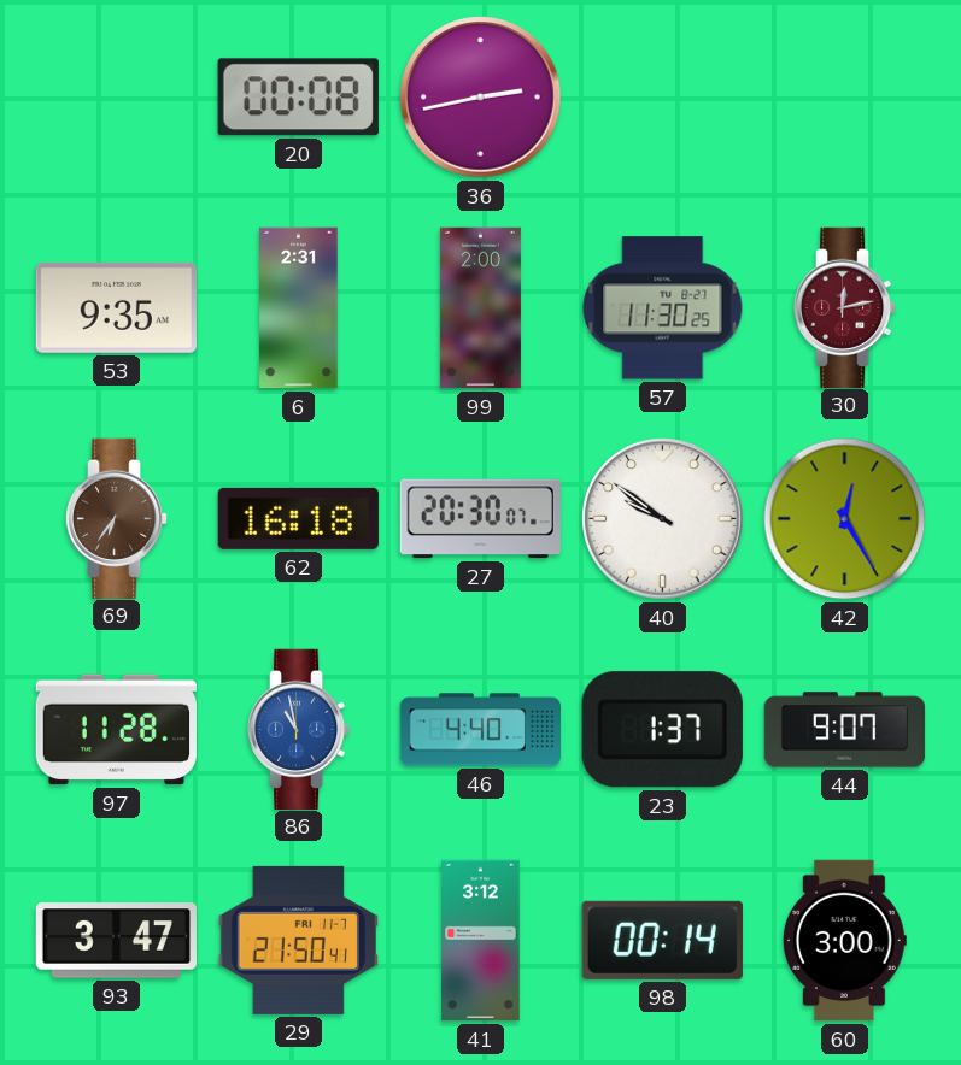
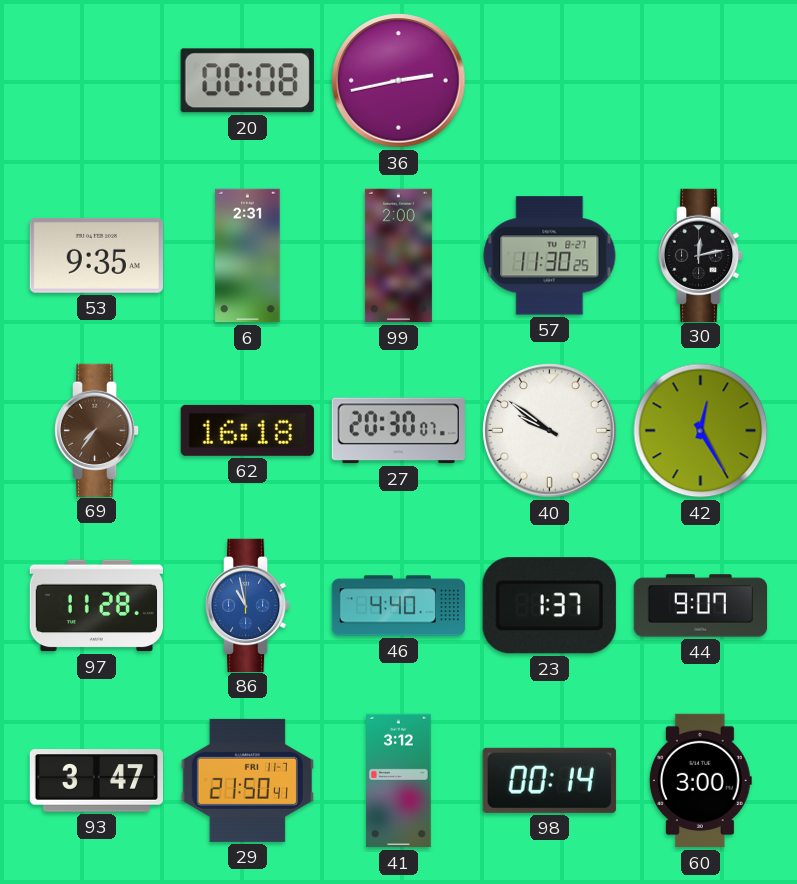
30 dial: burgundy -> black
69: 6:36 -> 7:36
